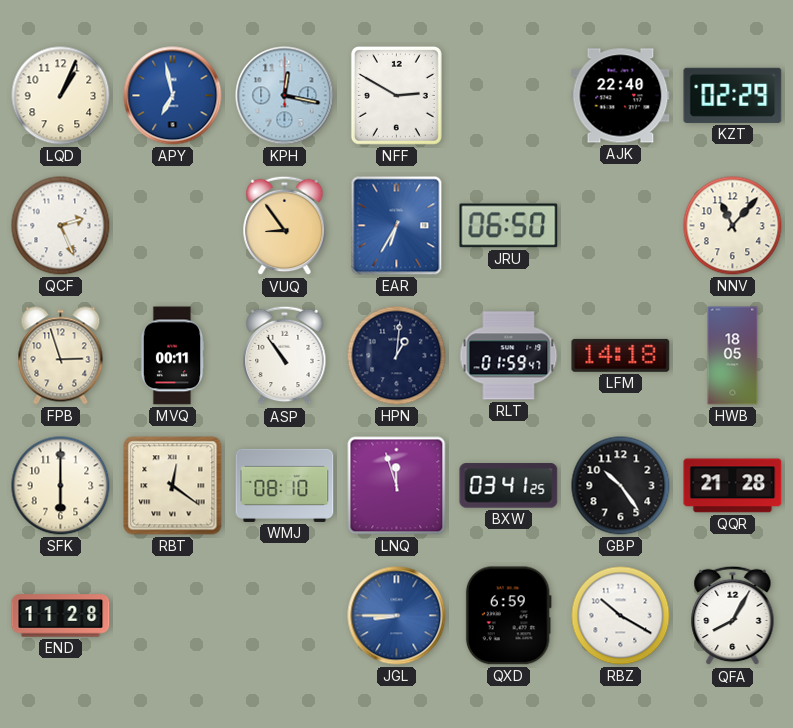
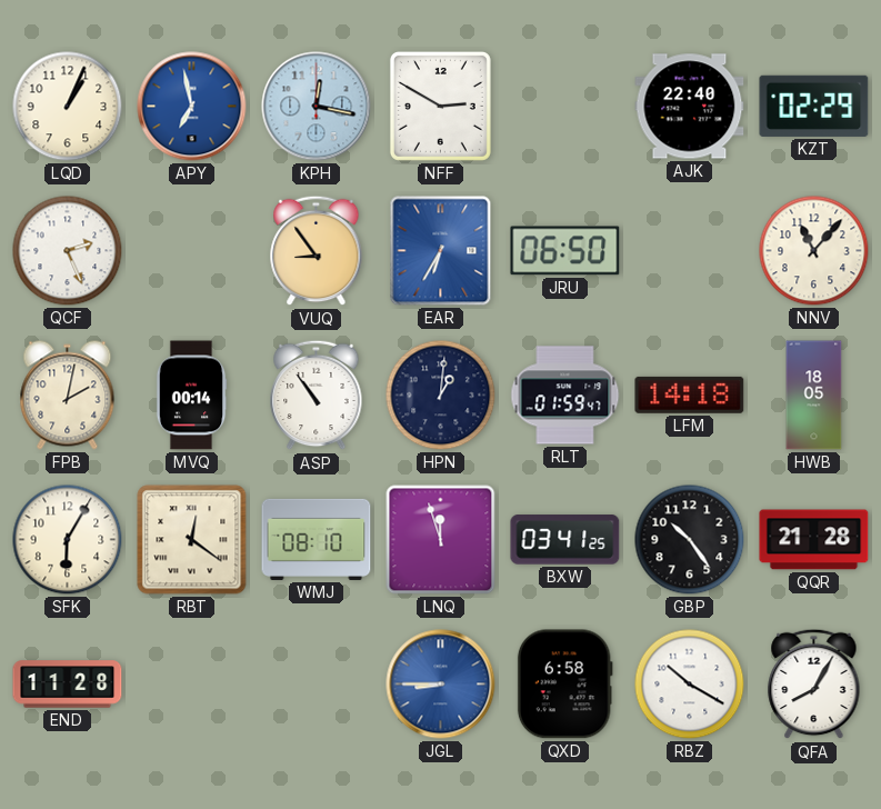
FPB: 2:57 -> 2:02
MVQ: 00:11 -> 00:14
SFK: 6:00 -> 6:05
QXD: 6:59 -> 6:58
